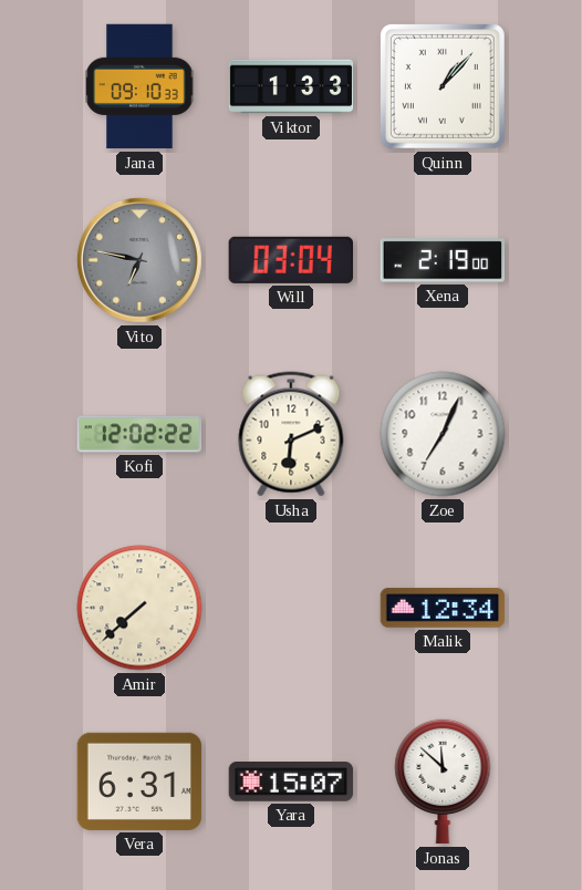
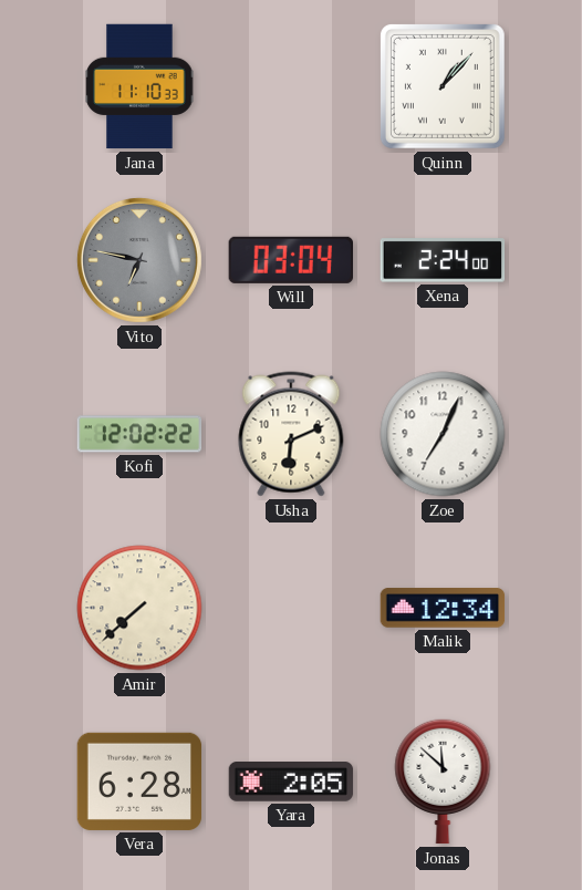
Jana: 09:10 -> 11:10
Viktor: 1:33 -> none
Xena: 2:19 -> 2:24
Vera: 6:31 -> 6:28
Yara: 15:07 -> 2:05
